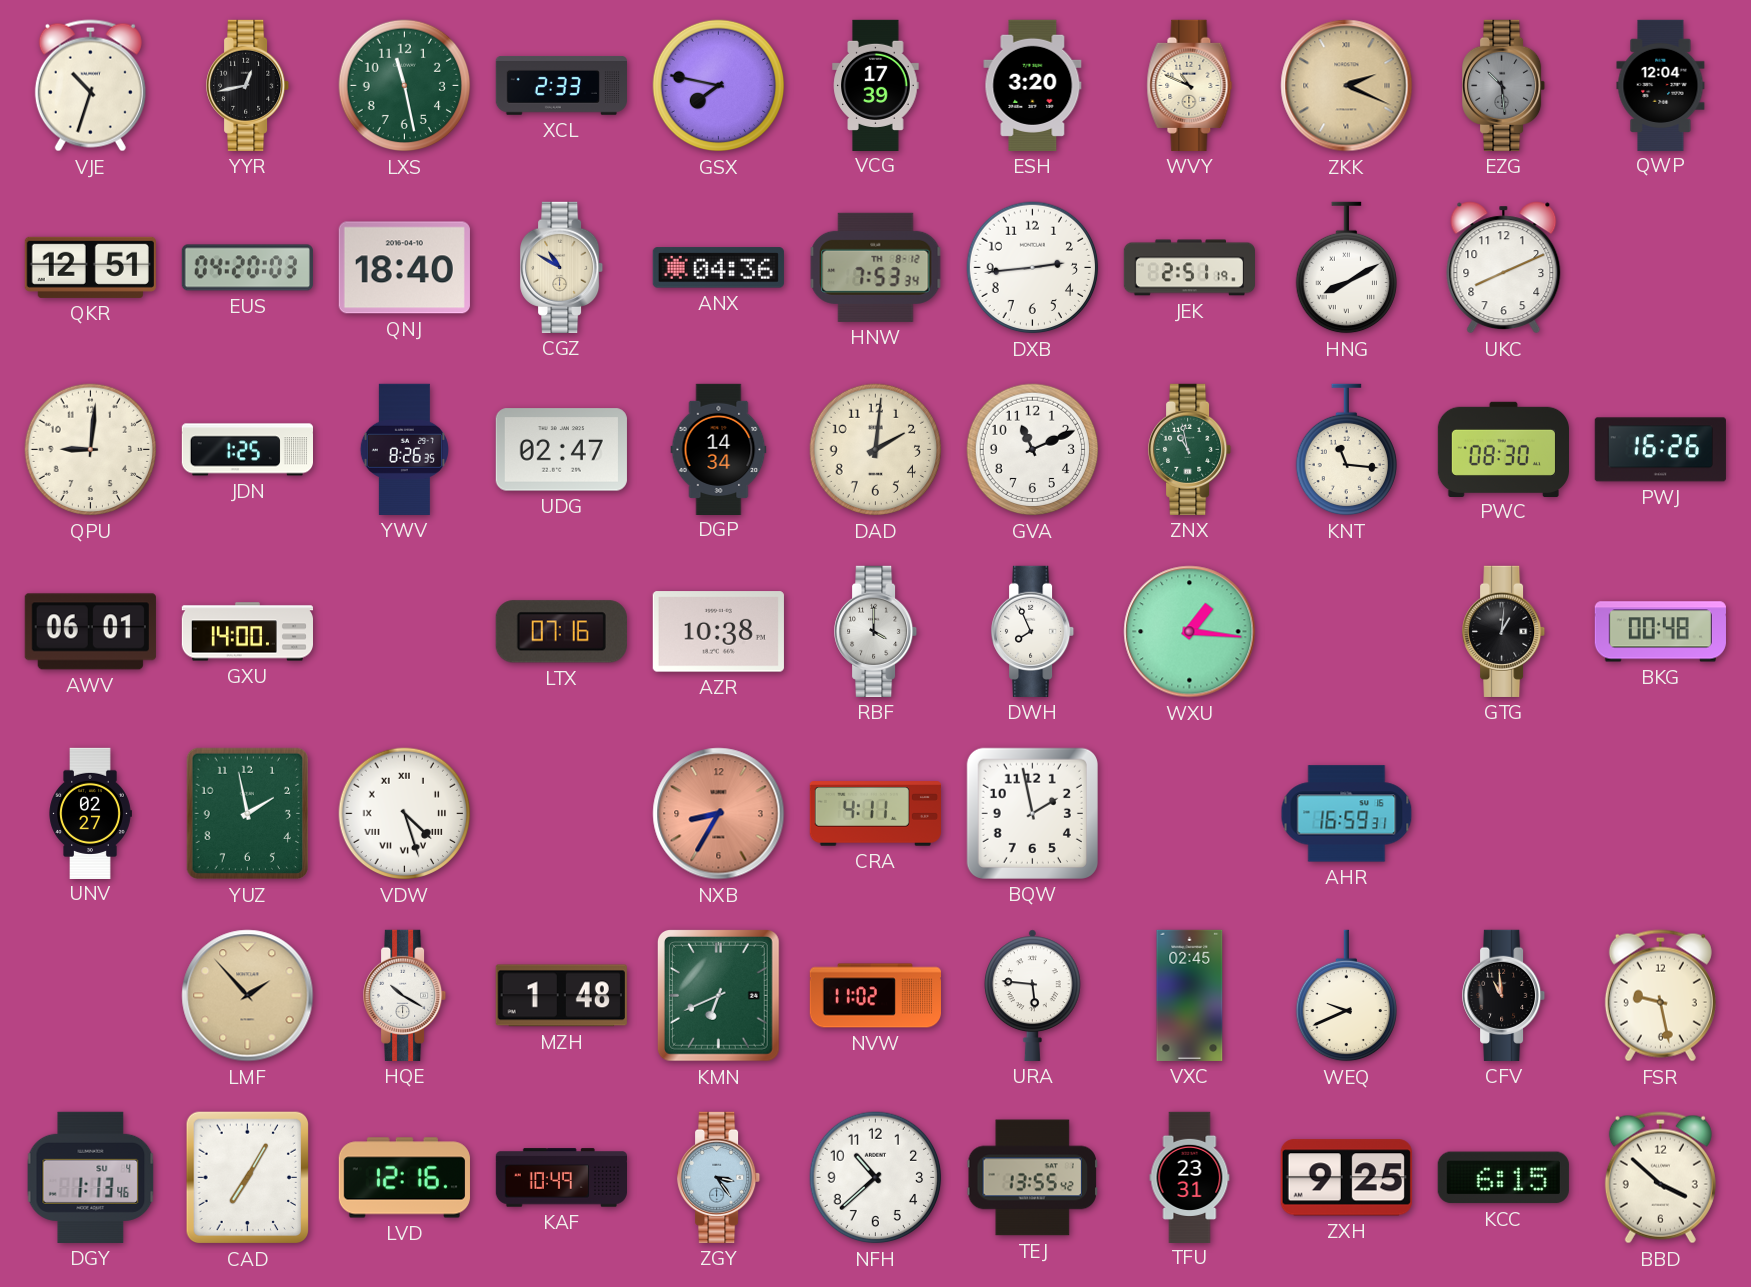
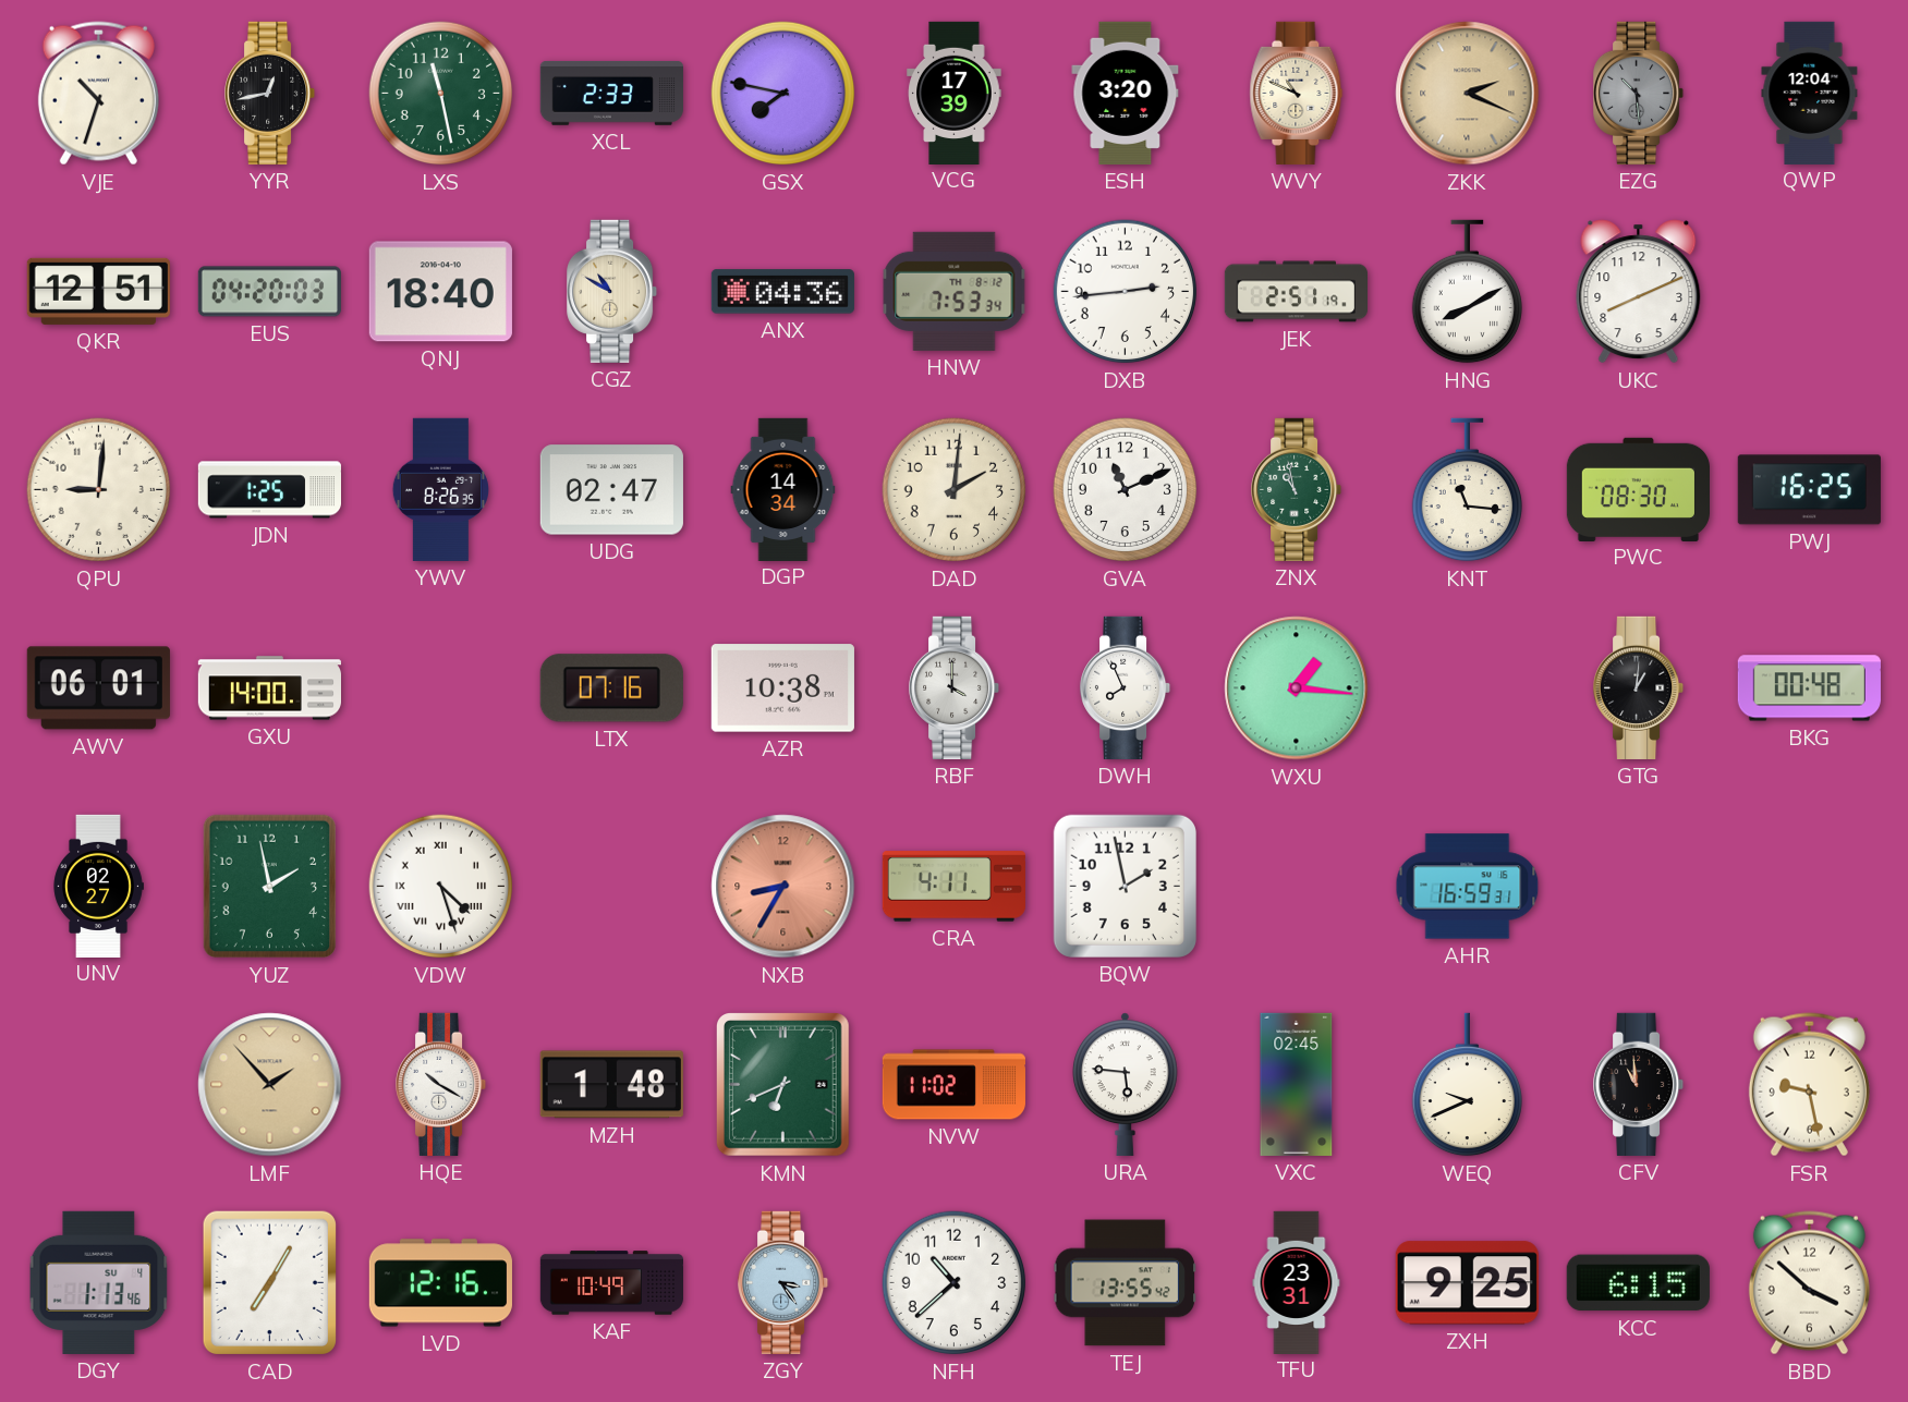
PWJ: 16:26 -> 16:25
